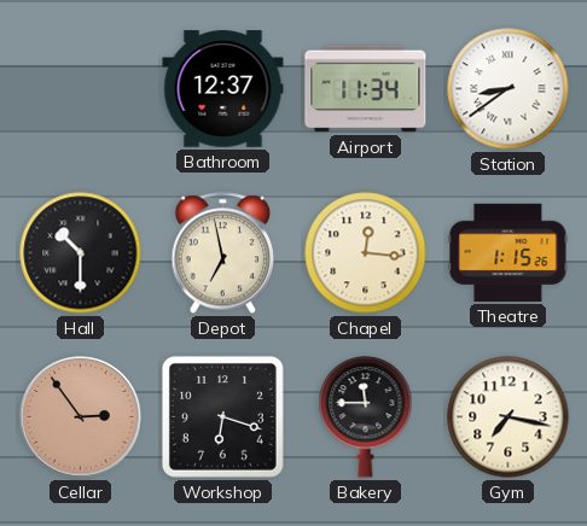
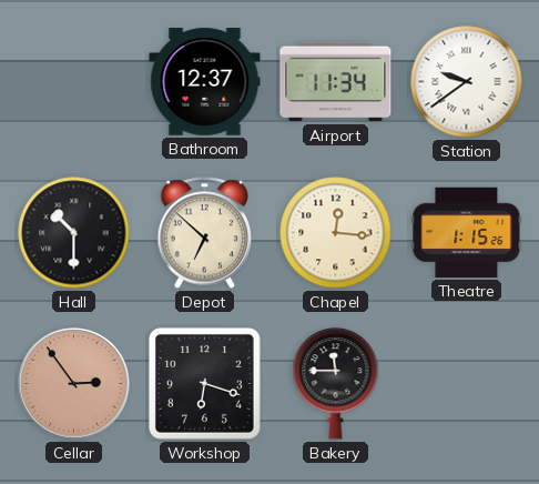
Station: 8:39 -> 9:39
Depot: 6:58 -> 6:52
Gym: 7:17 -> none
